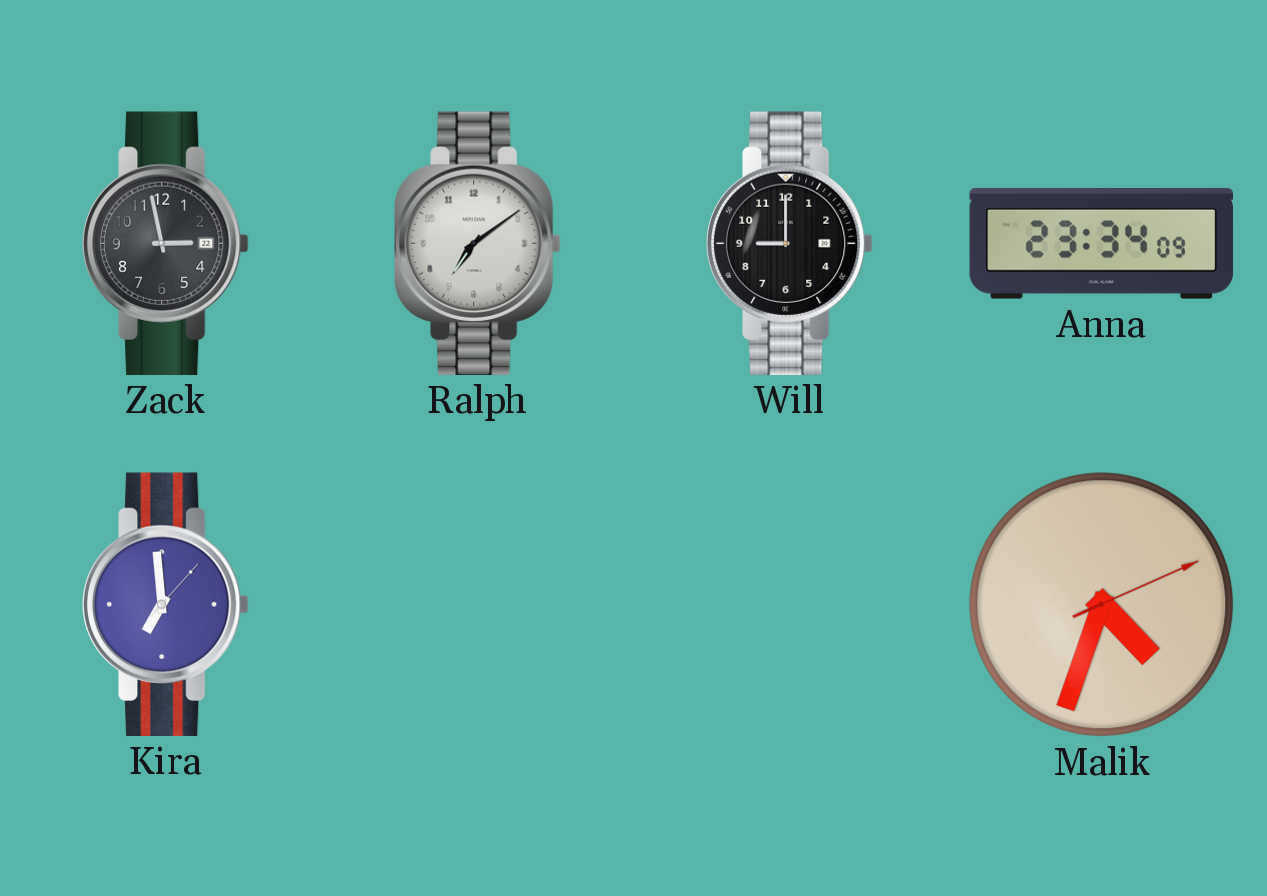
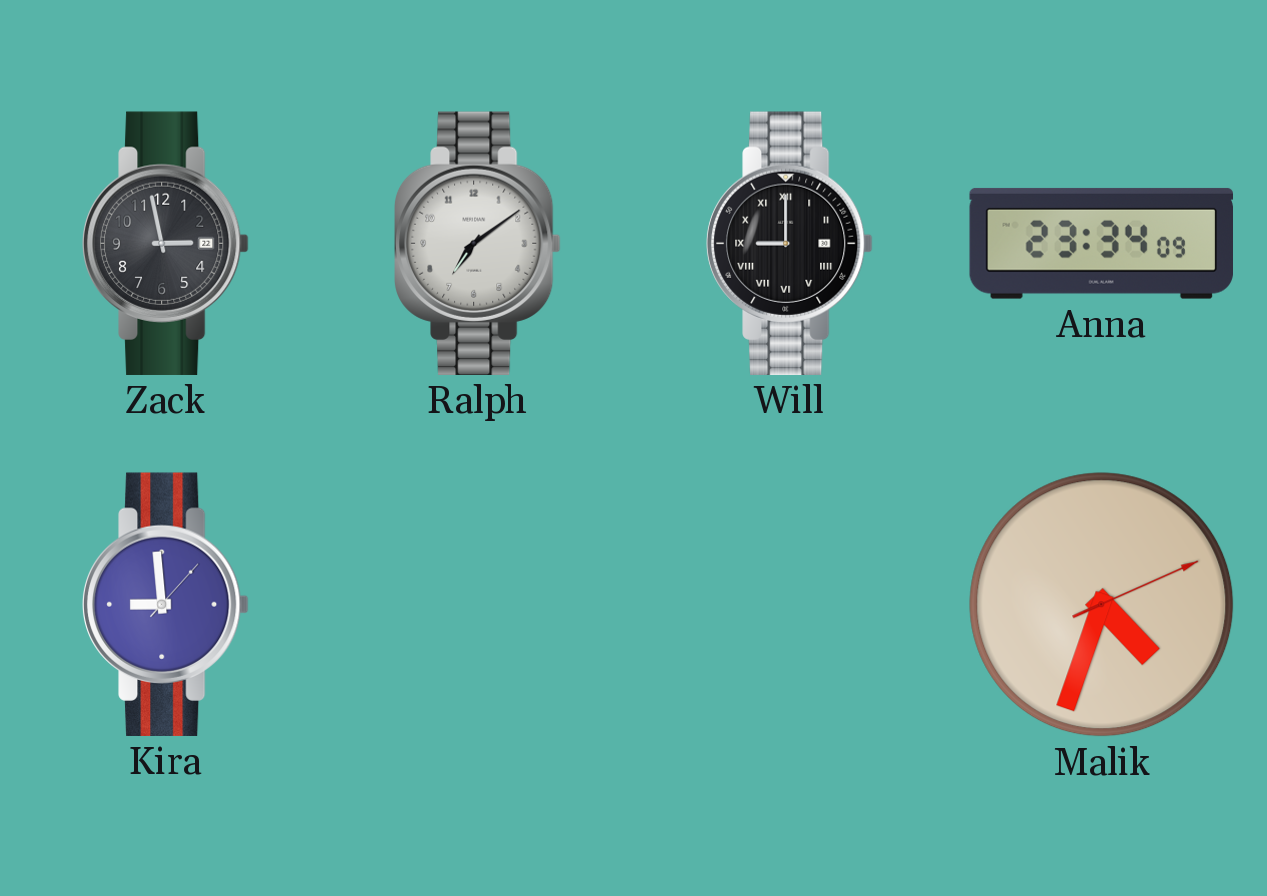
Will numerals: Arabic -> Roman
Kira: 6:59 -> 8:59
